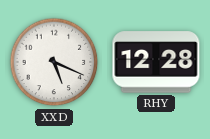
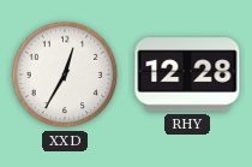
XXD: 5:19 -> 12:35
